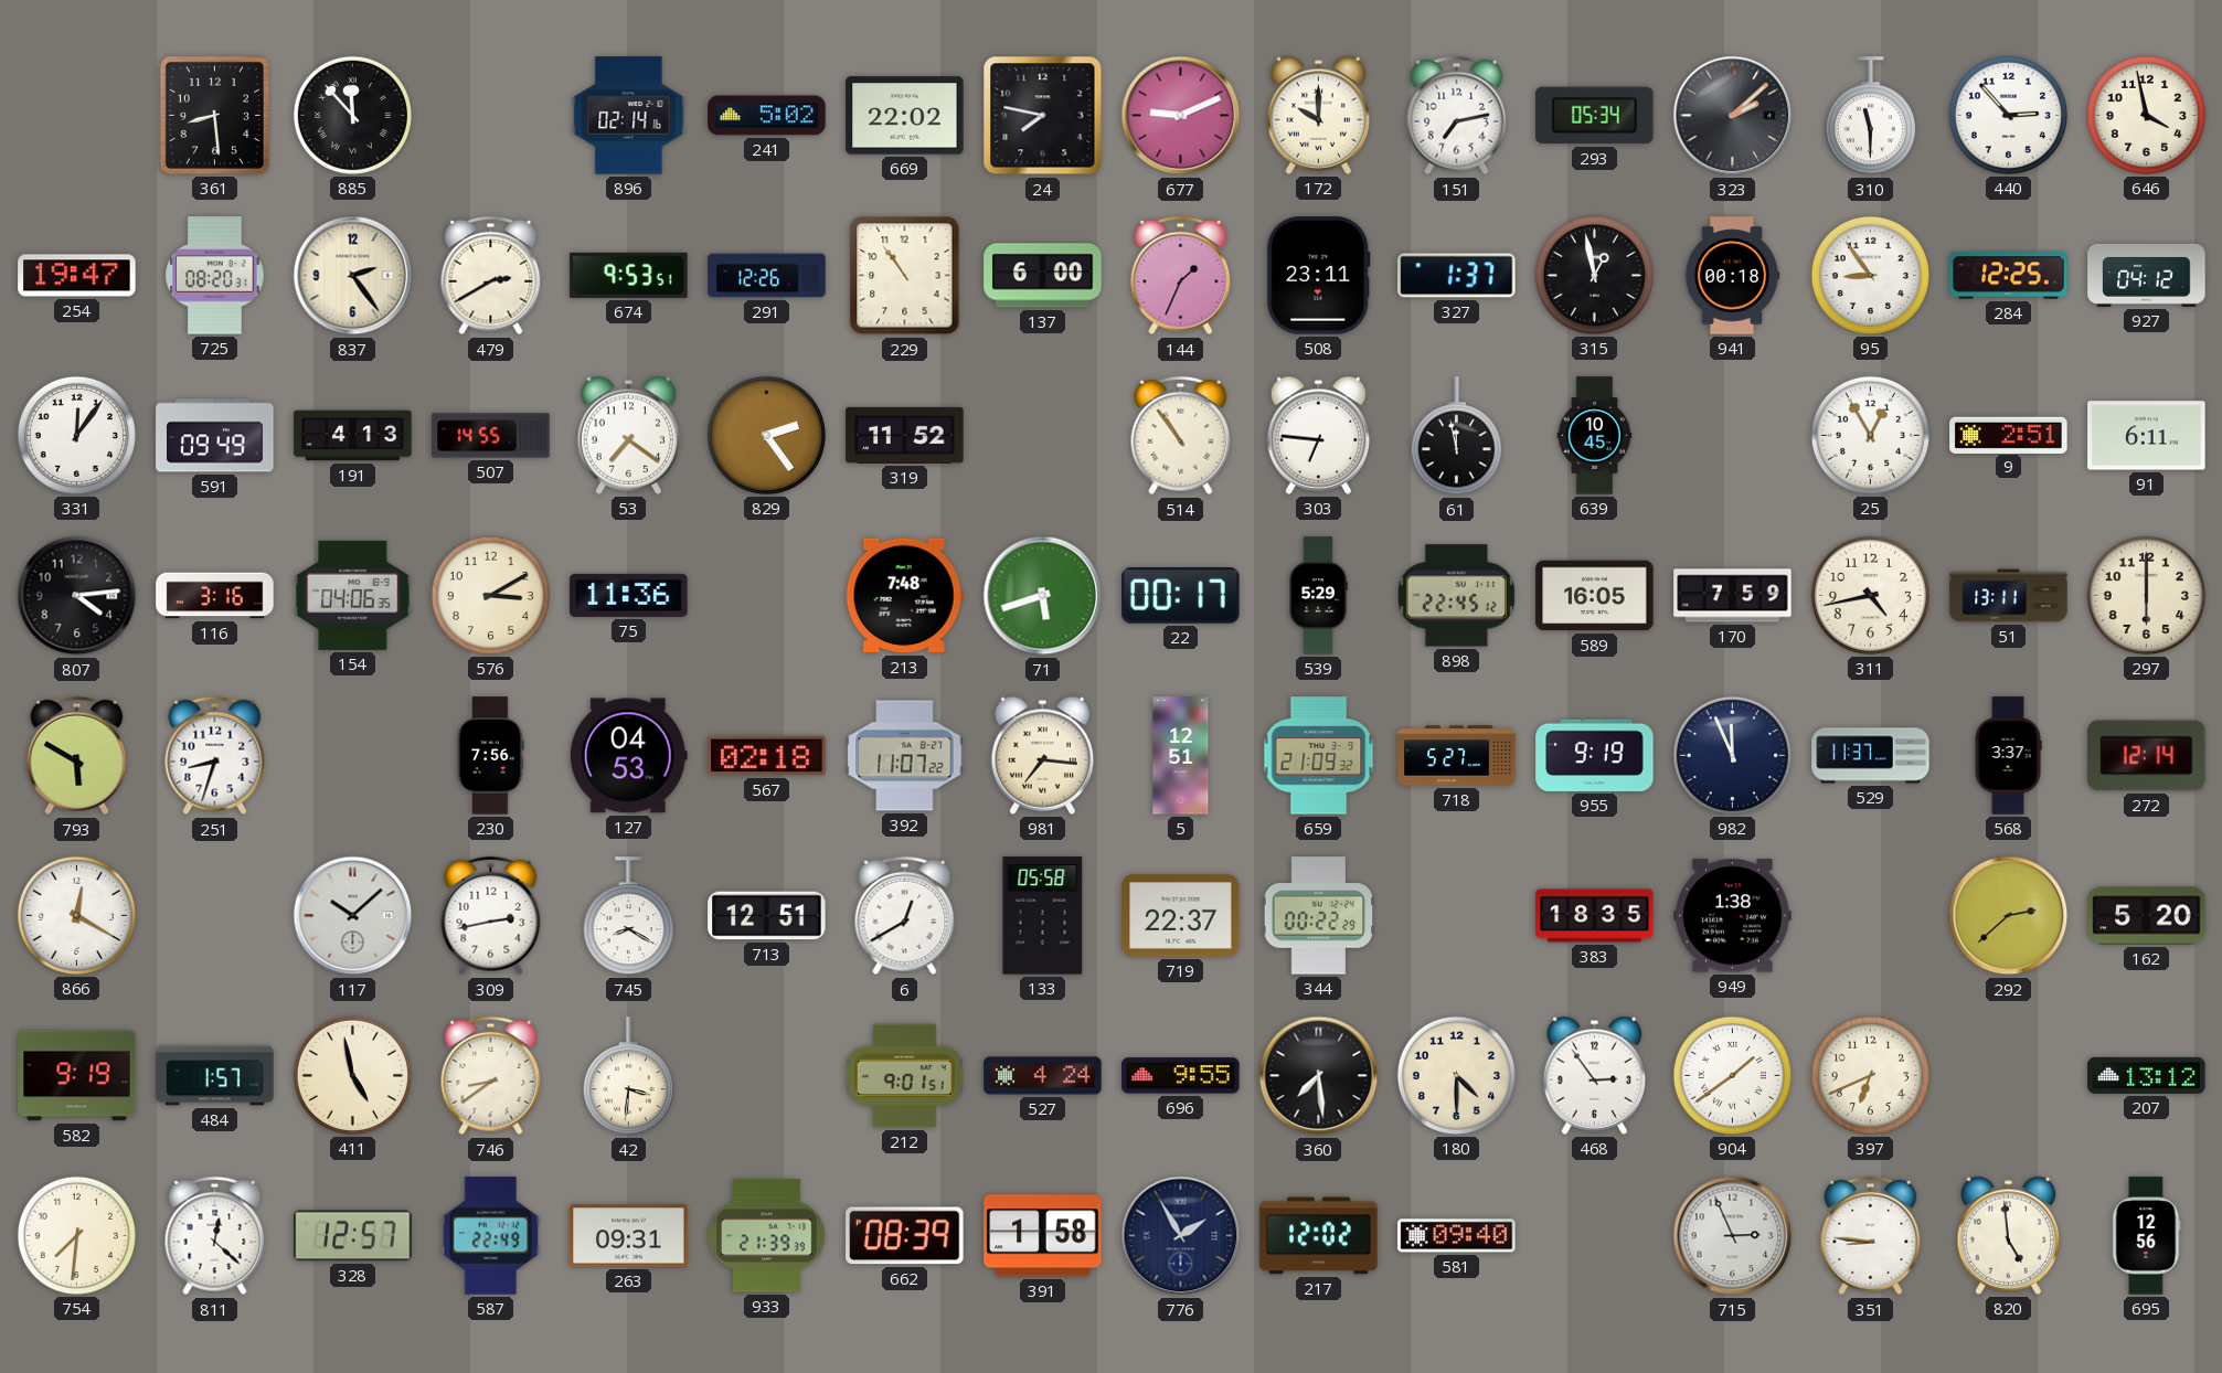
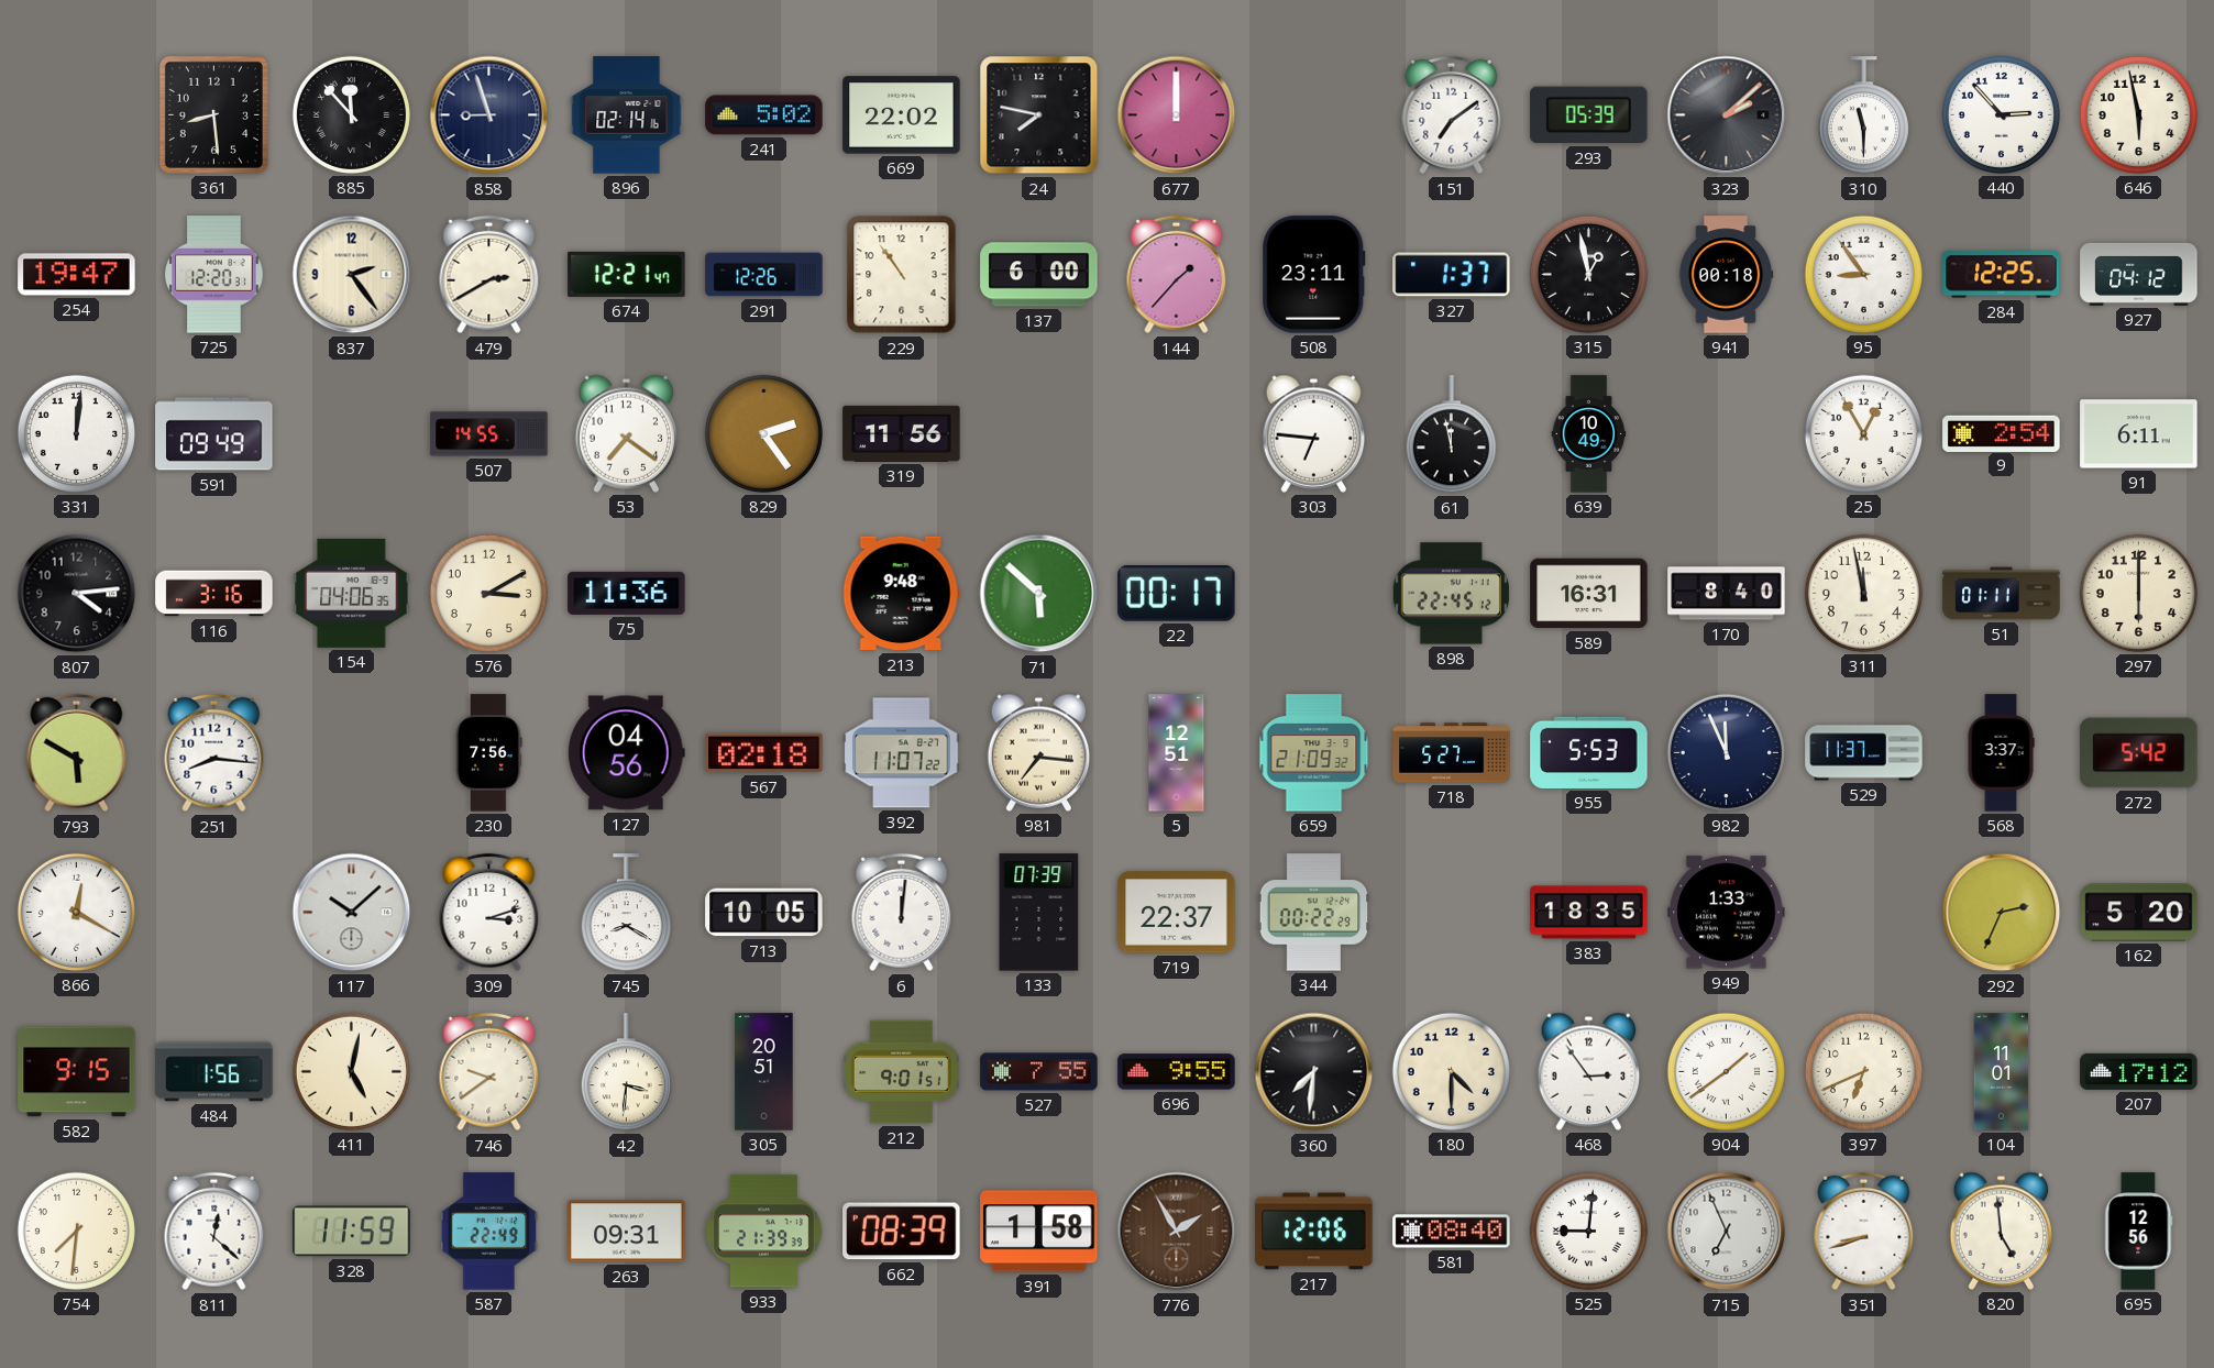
858: none -> 8:57
677: 9:11 -> 12:00
172: 10:00 -> none
151: 7:13 -> 7:09
293: 05:34 -> 05:39
646: 3:58 -> 5:58
725: 08:20 -> 12:20
674: 9:53 -> 12:21
144: 1:34 -> 1:37
331: 12:06 -> 12:01
191: 4:13 -> none
319: 11:52 -> 11:56
514: 10:54 -> none
639: 10:45 -> 10:49
9: 2:51 -> 2:54
213: 7:48 -> 9:48
71: 5:42 -> 5:52
539: 5:29 -> none
589: 16:05 -> 16:31
170: 7:59 -> 8:40
311: 4:43 -> 11:58
51: 13:11 -> 01:11
251: 8:33 -> 8:16
127: 04:53 -> 04:56
955: 9:19 -> 5:53
272: 12:14 -> 5:42
309: 2:43 -> 3:12
713: 12:51 -> 10:05
6: 12:40 -> 12:01
133: 05:58 -> 07:39
949: 1:38 -> 1:33
292: 2:38 -> 2:34
582: 9:19 -> 9:15
484: 1:57 -> 1:56
411: 4:58 -> 5:02
746: 8:39 -> 9:39
305: none -> 20:51
527: 4:24 -> 7:55
360: 7:29 -> 7:31
104: none -> 11:01
207: 13:12 -> 17:12
328: 12:57 -> 11:59
776 dial: navy -> brown
217: 12:02 -> 12:06
581: 09:40 -> 08:40
525: none -> 9:01
715: 2:56 -> 6:56
351: 8:46 -> 8:42
